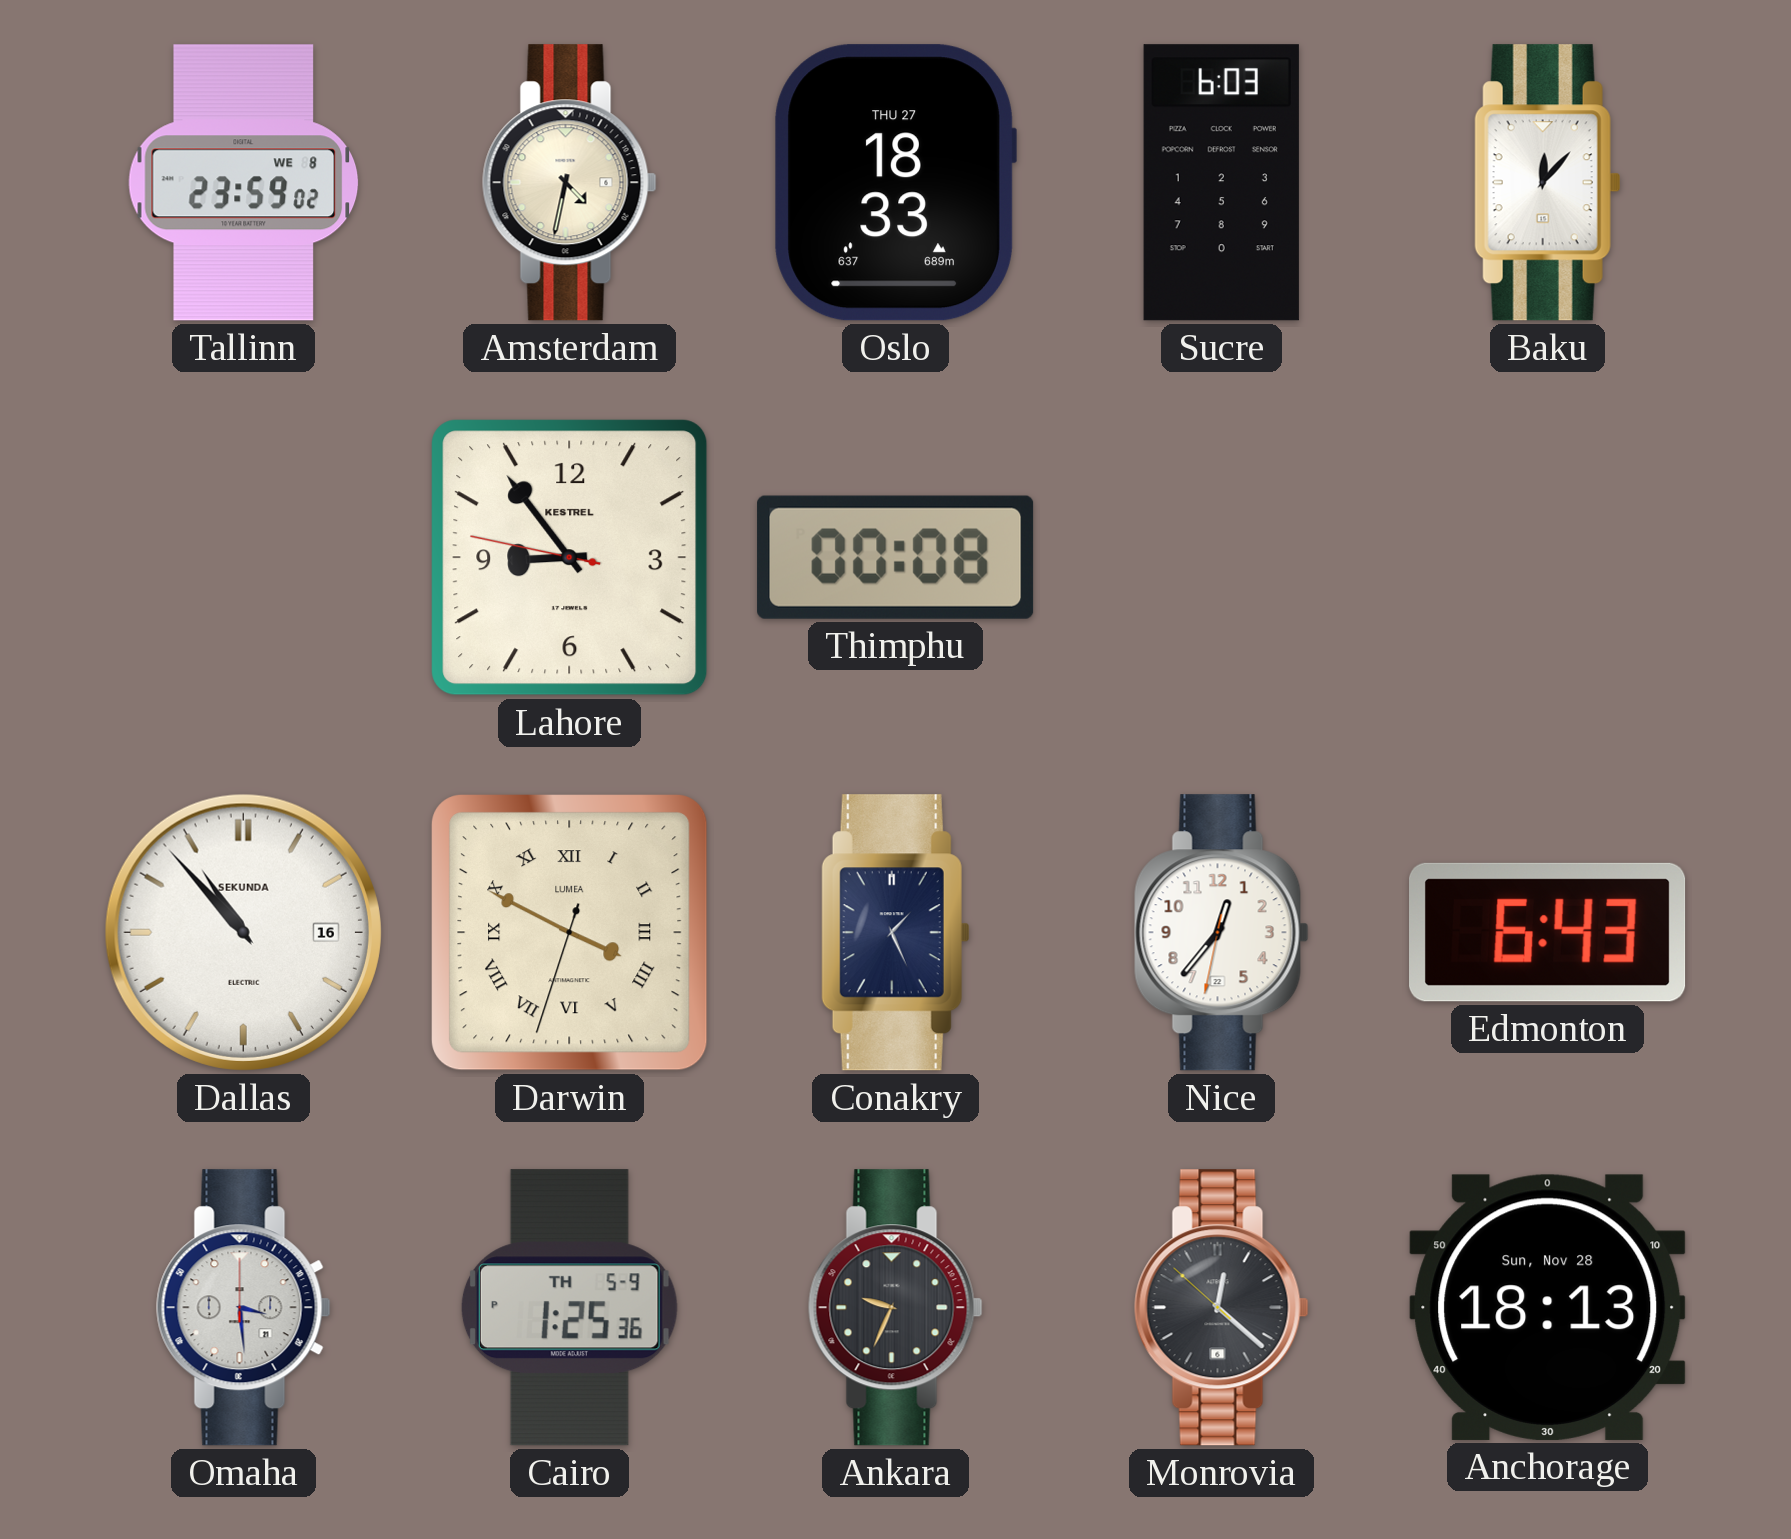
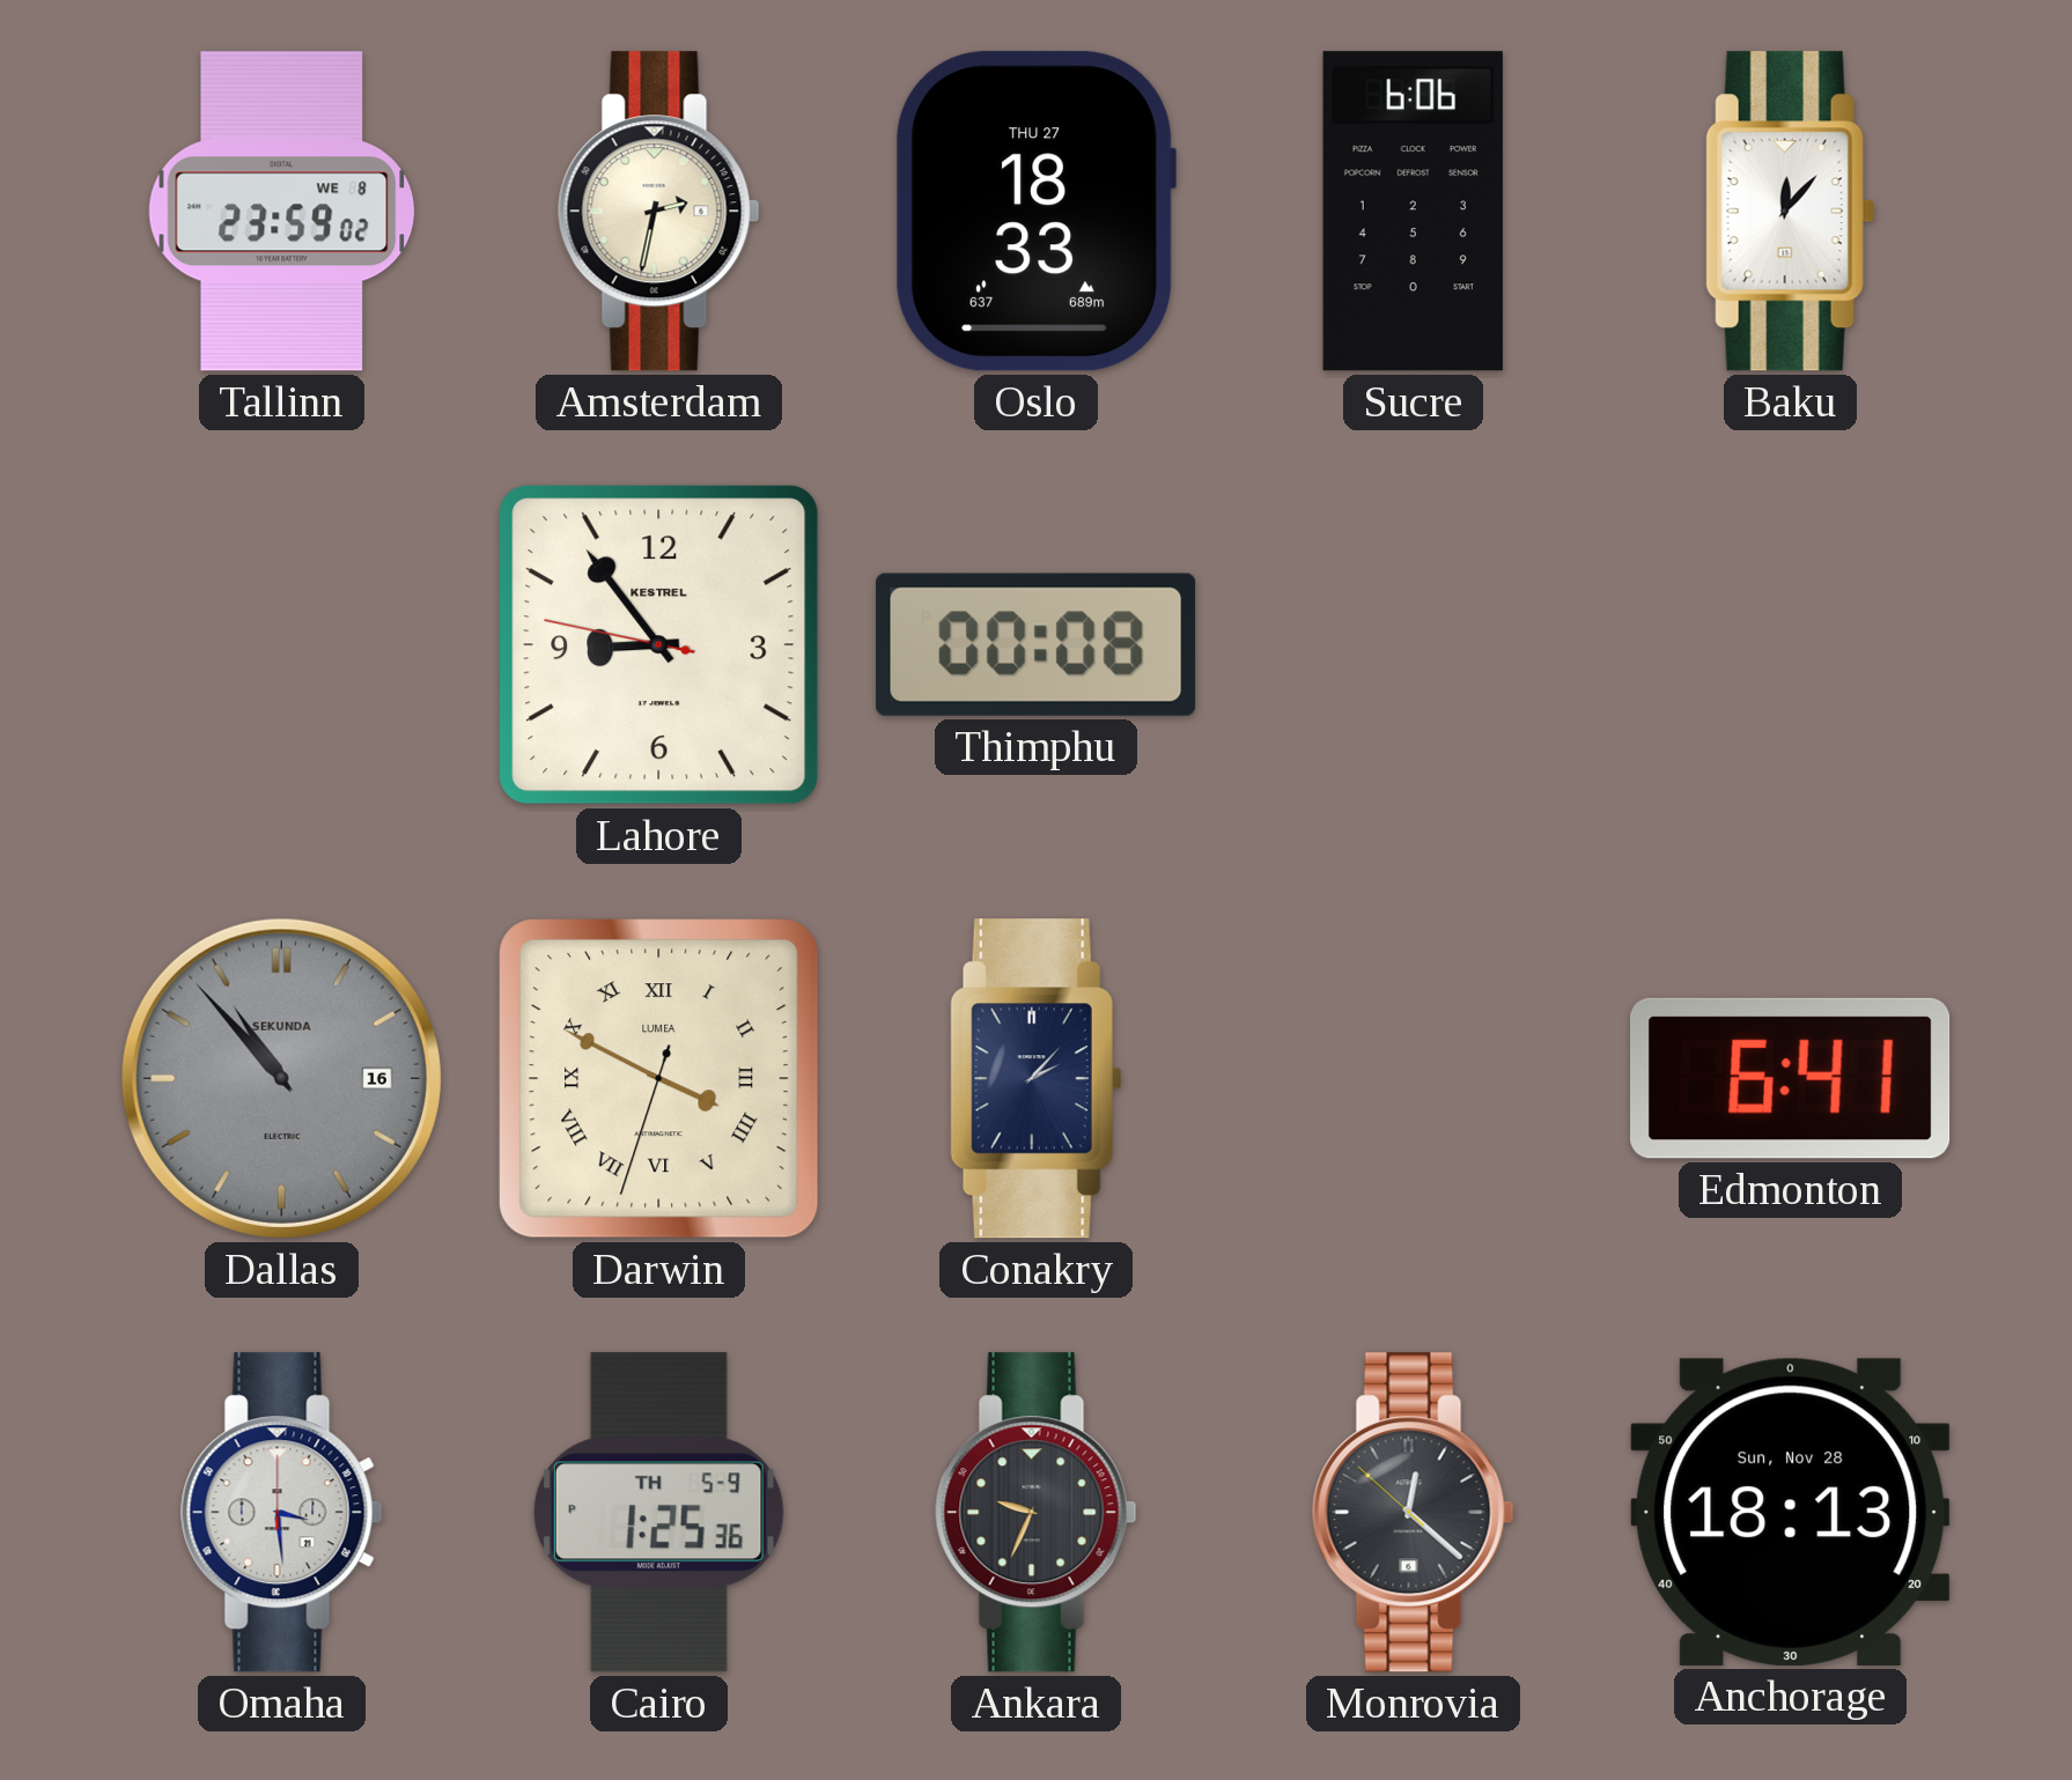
Amsterdam: 4:32 -> 2:32
Sucre: 6:03 -> 6:06
Dallas dial: white -> grey
Conakry: 1:26 -> 2:07
Nice: 12:36 -> none
Edmonton: 6:43 -> 6:41
